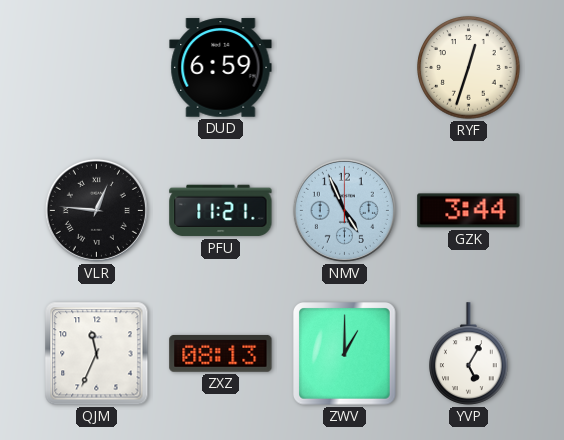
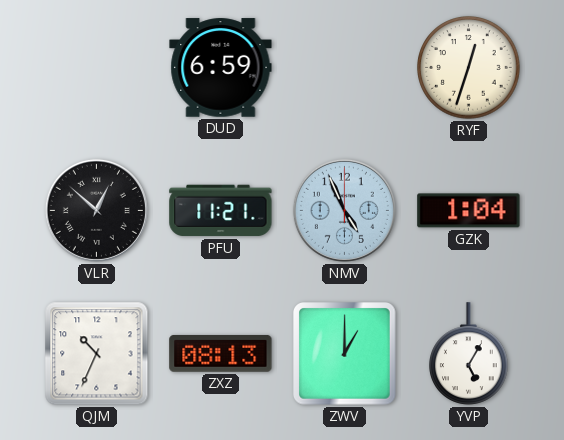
VLR: 12:46 -> 12:52
GZK: 3:44 -> 1:04
QJM: 11:34 -> 10:34
